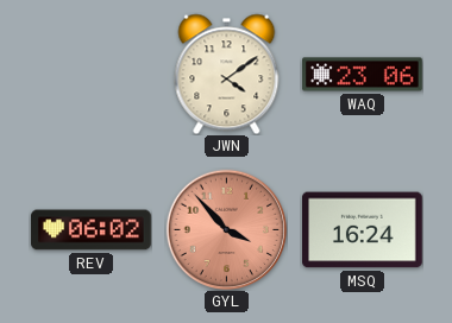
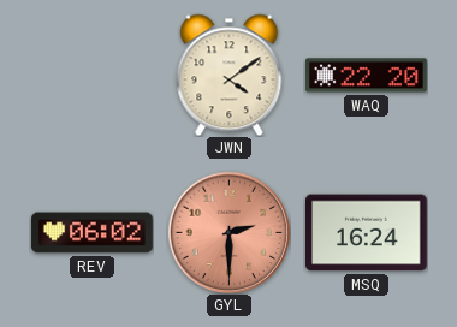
WAQ: 23:06 -> 22:20
GYL: 3:53 -> 2:30
